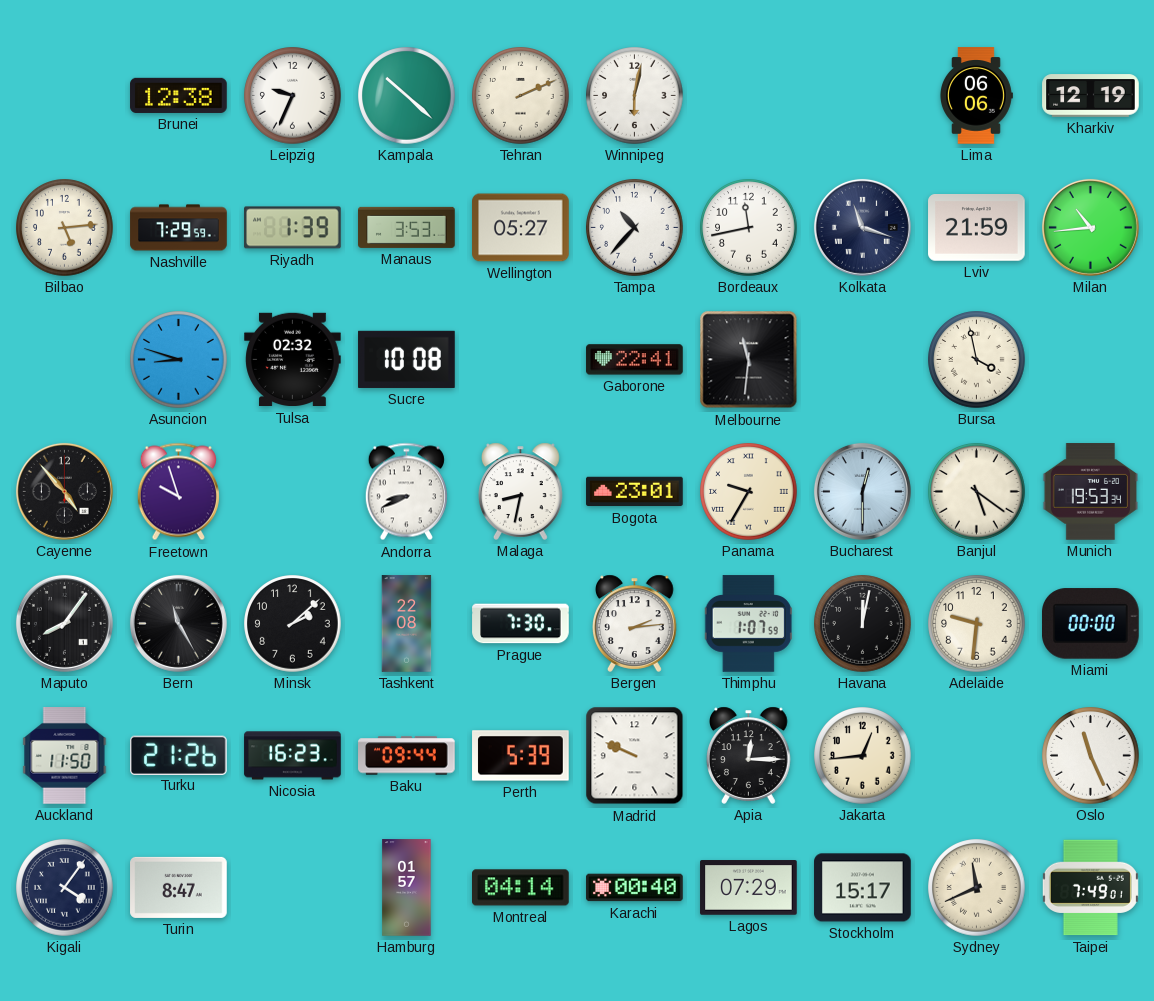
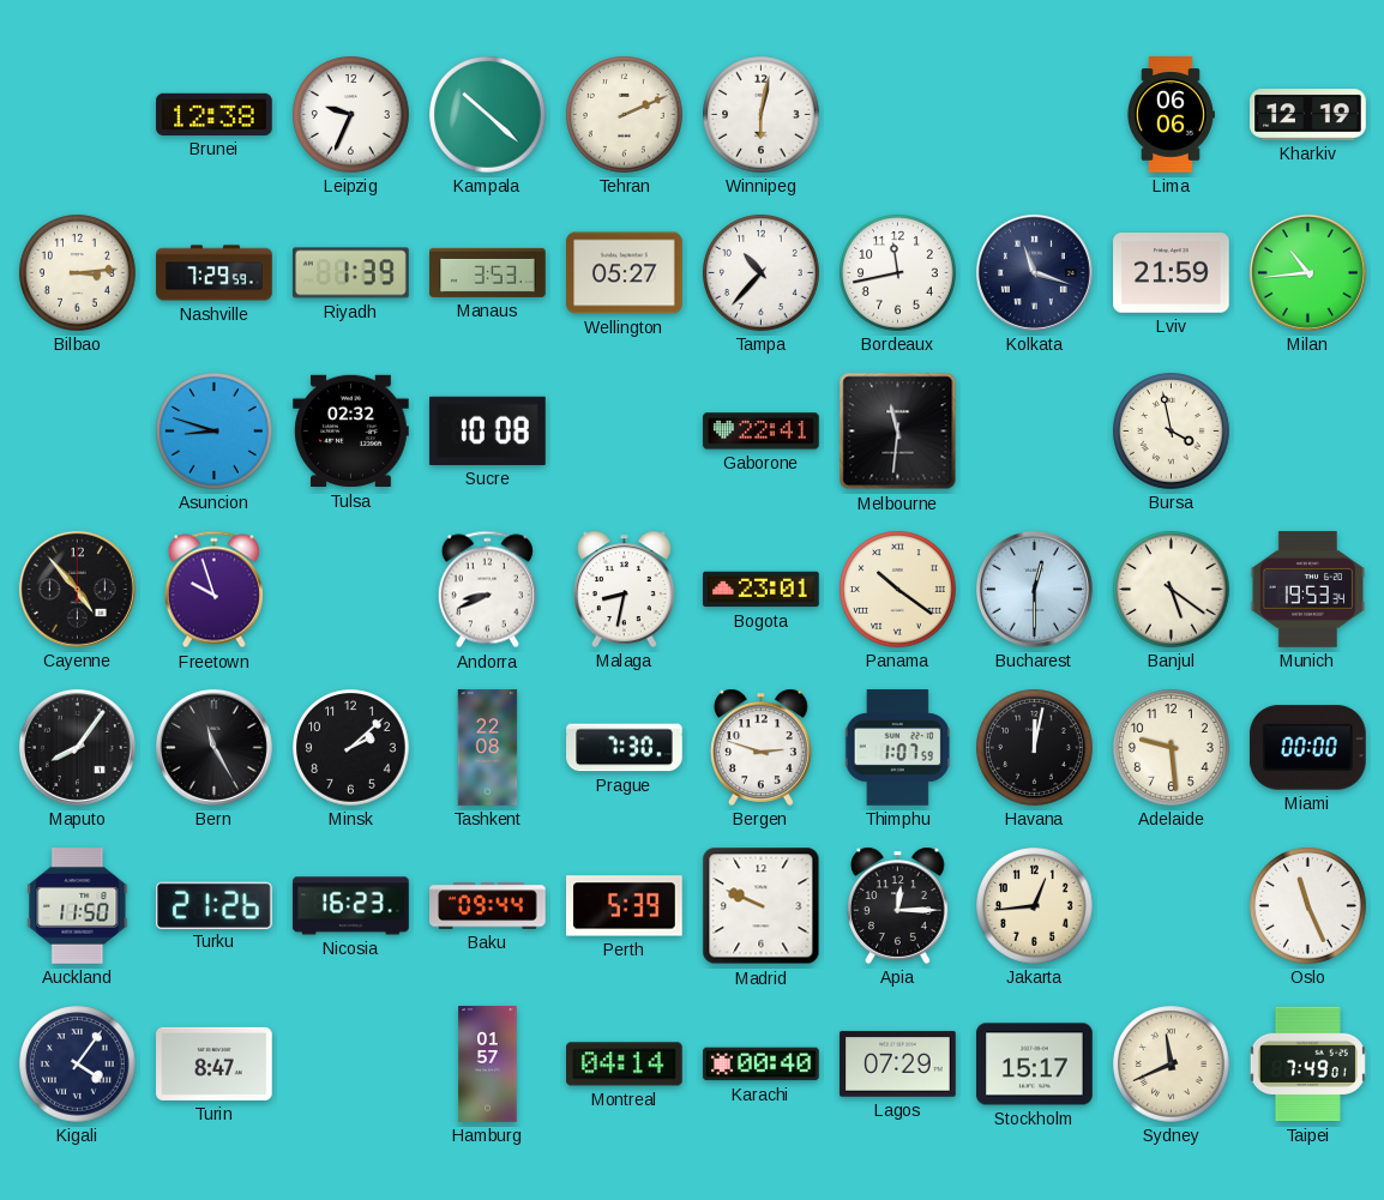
Bilbao: 5:14 -> 3:14
Panama: 9:35 -> 10:21
Bergen: 2:14 -> 2:48
Adelaide: 9:31 -> 9:29
